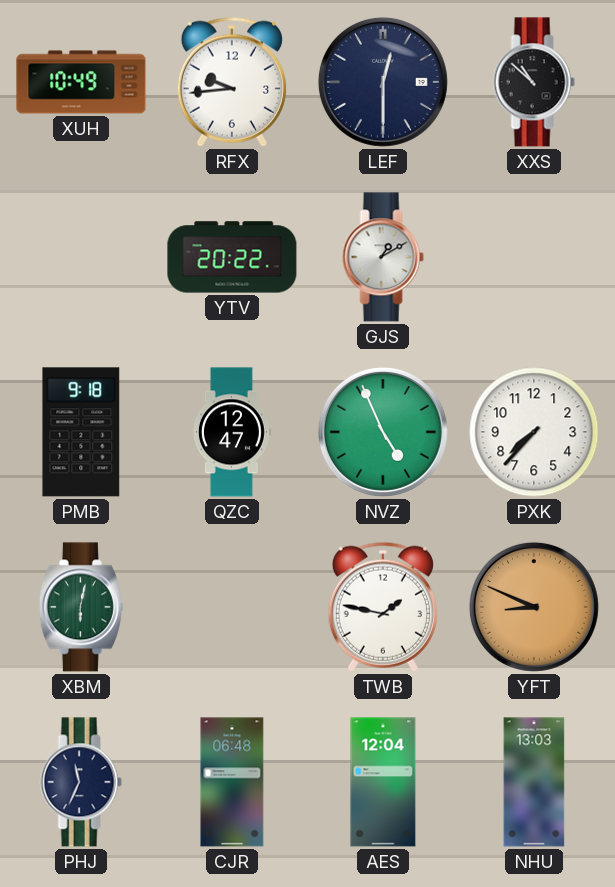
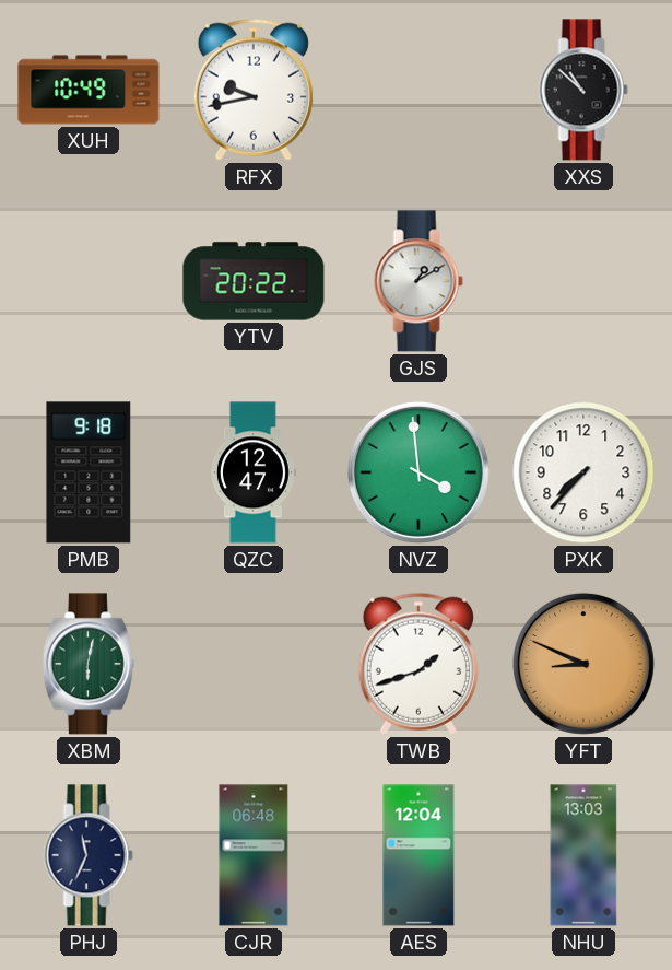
RFX: 9:44 -> 9:43
LEF: 12:30 -> none
NVZ: 4:56 -> 3:59
TWB: 1:47 -> 1:42
